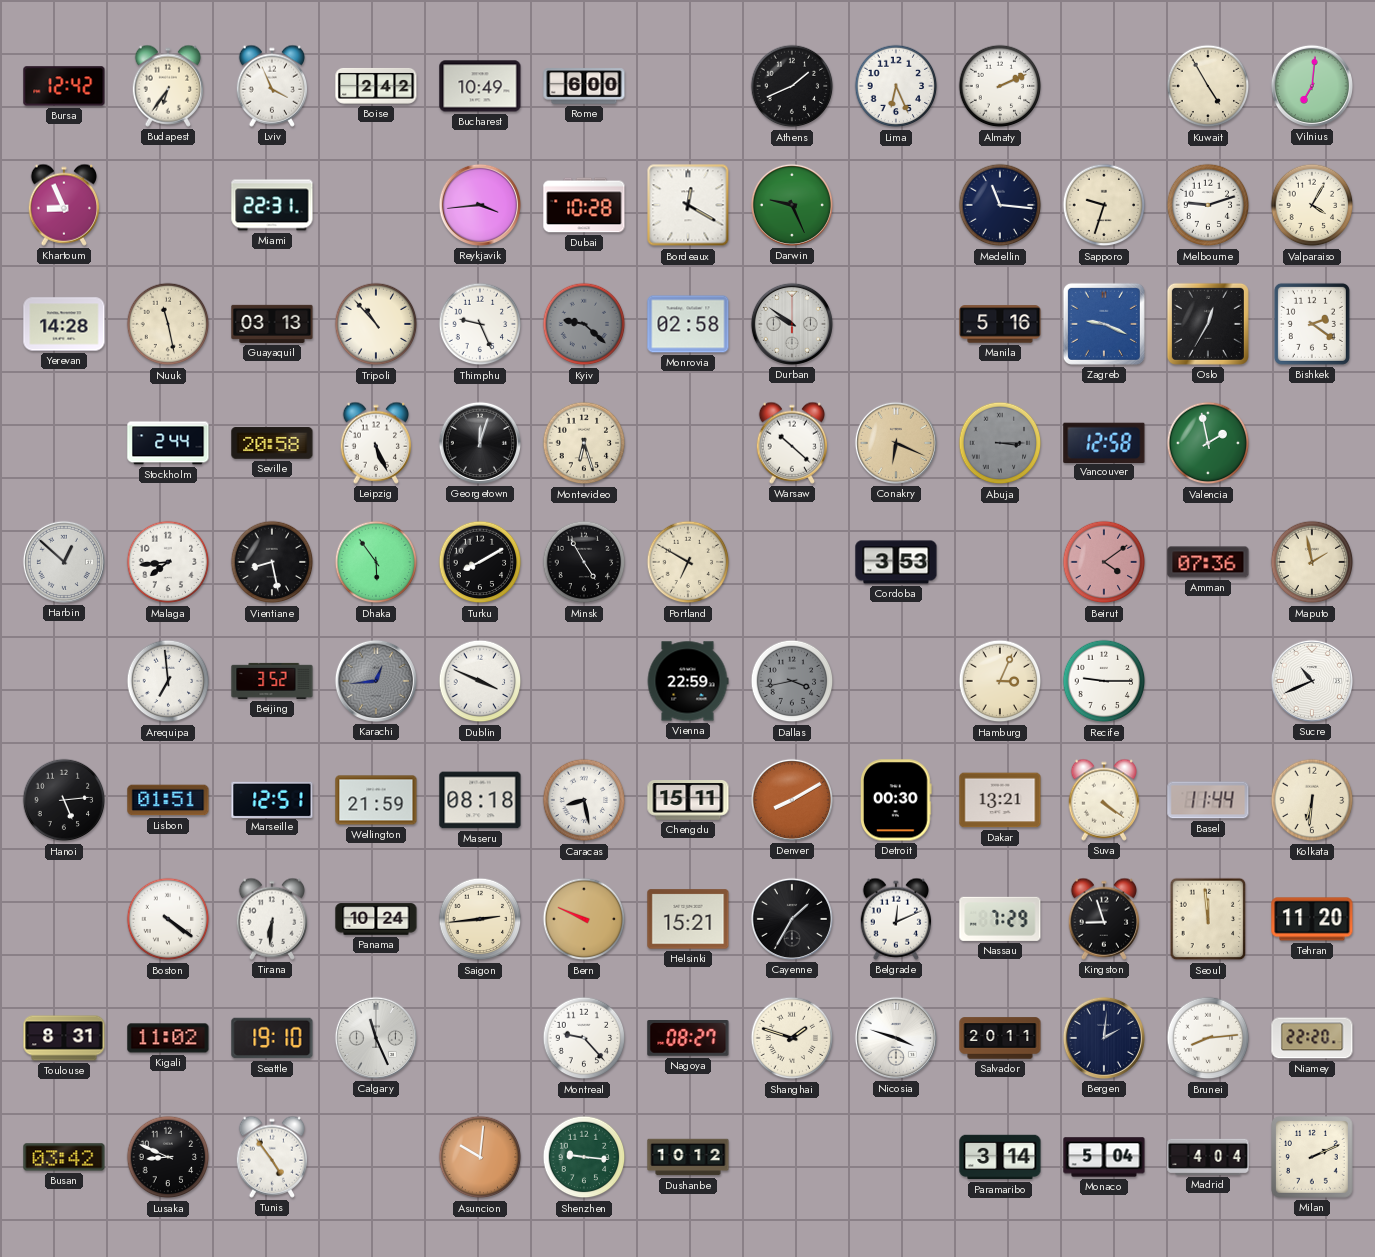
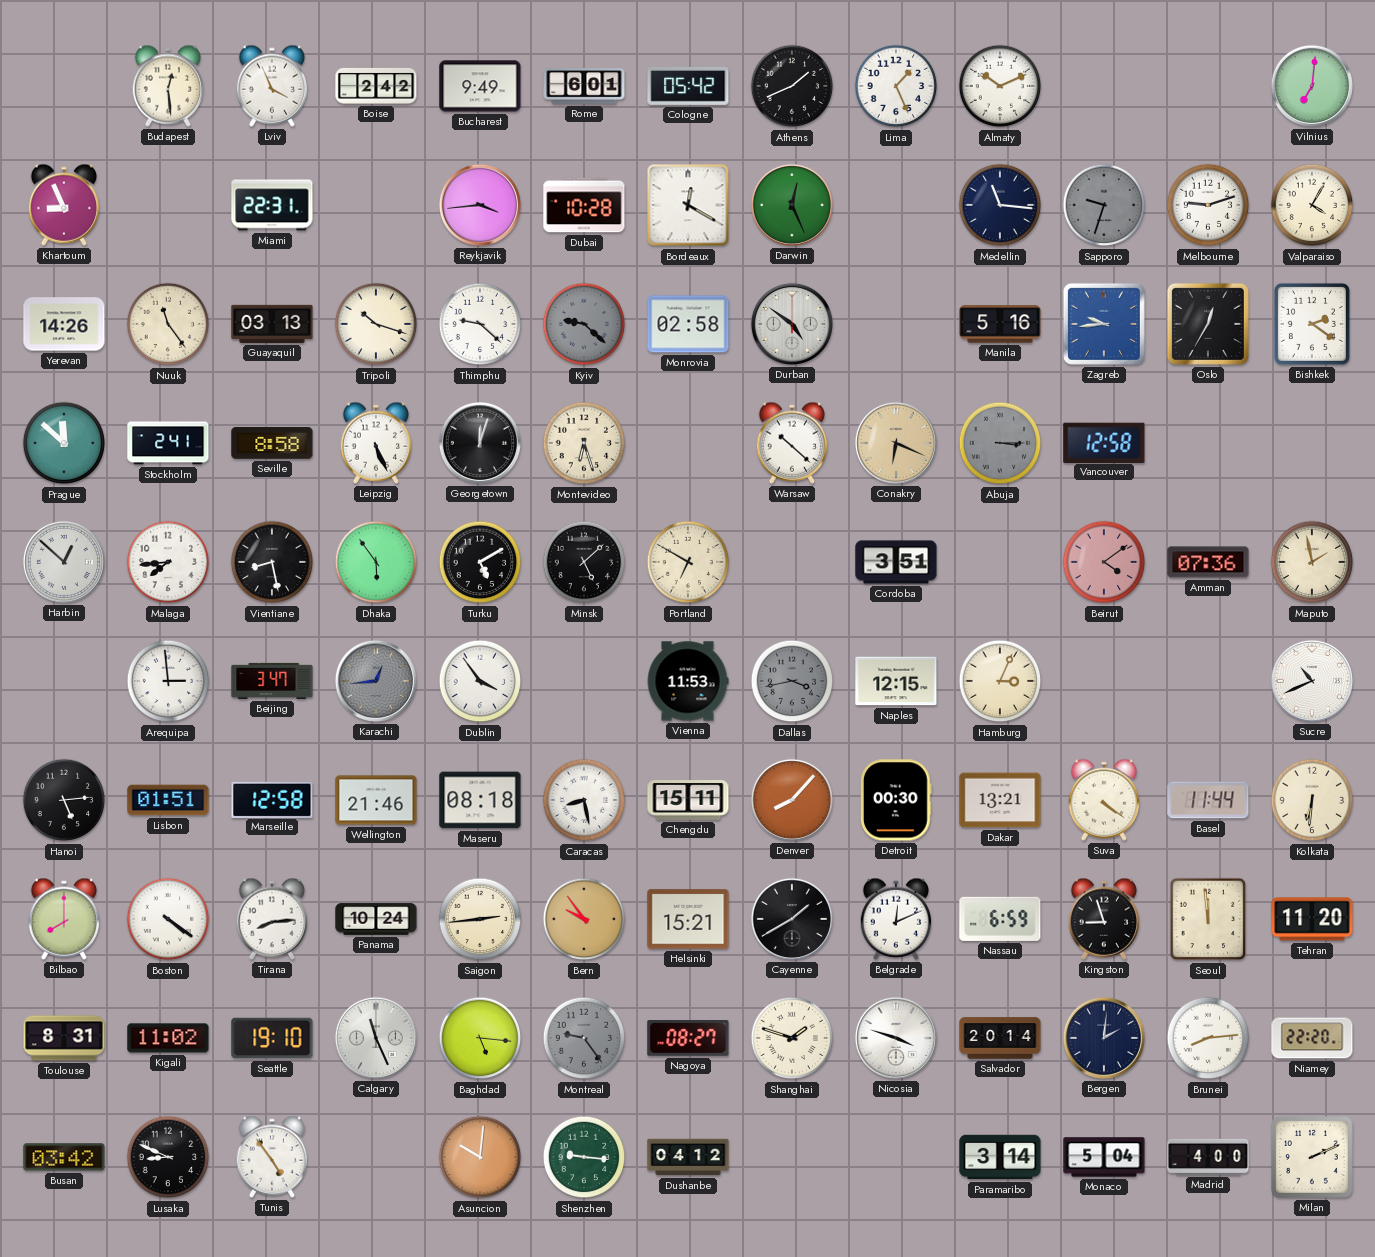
Bursa: 12:42 -> none
Budapest: 6:36 -> 12:29
Bucharest: 10:49 -> 9:49
Rome: 6:00 -> 6:01
Cologne: none -> 05:42
Lima: 6:26 -> 1:26
Almaty: 2:11 -> 10:11
Kuwait: 4:55 -> none
Darwin: 9:26 -> 12:26
Sapporo dial: cream -> grey
Yerevan: 14:28 -> 14:26
Nuuk: 11:28 -> 11:24
Tripoli: 10:53 -> 10:18
Thimphu: 9:26 -> 9:22
Durban: 9:51 -> 4:51
Zagreb: 9:19 -> 9:44
Prague: none -> 11:52
Stockholm: 2:44 -> 2:41
Seville: 20:58 -> 8:58
Valencia: 1:58 -> none
Turku: 8:10 -> 5:10
Minsk: 4:55 -> 5:08
Cordoba: 3:53 -> 3:51
Arequipa: 6:59 -> 2:59
Beijing: 3:52 -> 3:47
Dublin: 3:49 -> 3:54
Vienna: 22:59 -> 11:53
Naples: none -> 12:15
Recife: 9:15 -> none
Marseille: 12:51 -> 12:58
Wellington: 21:59 -> 21:46
Denver: 8:10 -> 8:07
Bilbao: none -> 8:00
Tirana: 6:31 -> 8:14
Bern: 9:49 -> 9:54
Cayenne: 1:35 -> 1:40
Nassau: 7:29 -> 6:59
Baghdad: none -> 5:16
Montreal: 9:23 -> 9:24
Montreal dial: white -> grey
Salvador: 20:11 -> 20:14
Dushanbe: 10:12 -> 04:12
Madrid: 4:04 -> 4:00
